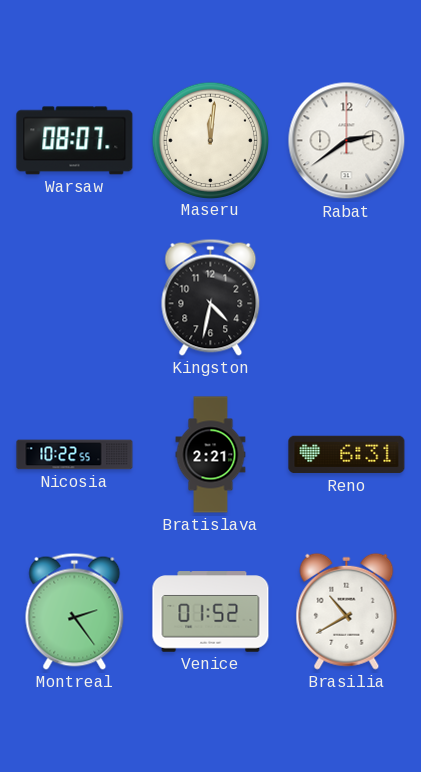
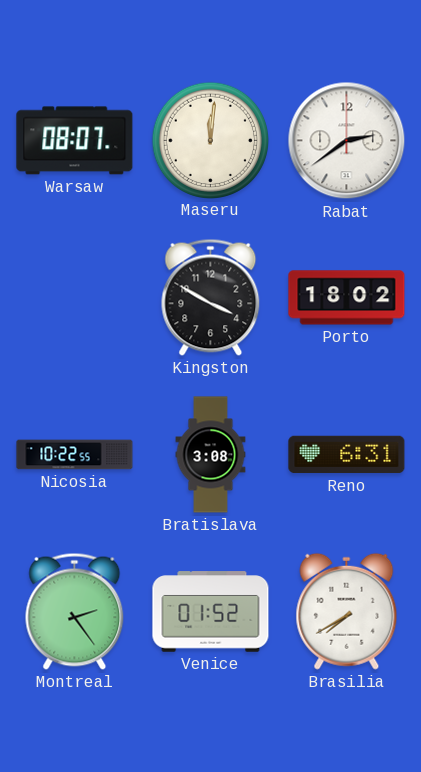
Kingston: 4:32 -> 3:50
Porto: none -> 18:02
Bratislava: 2:21 -> 3:08
Brasilia: 10:40 -> 7:40
